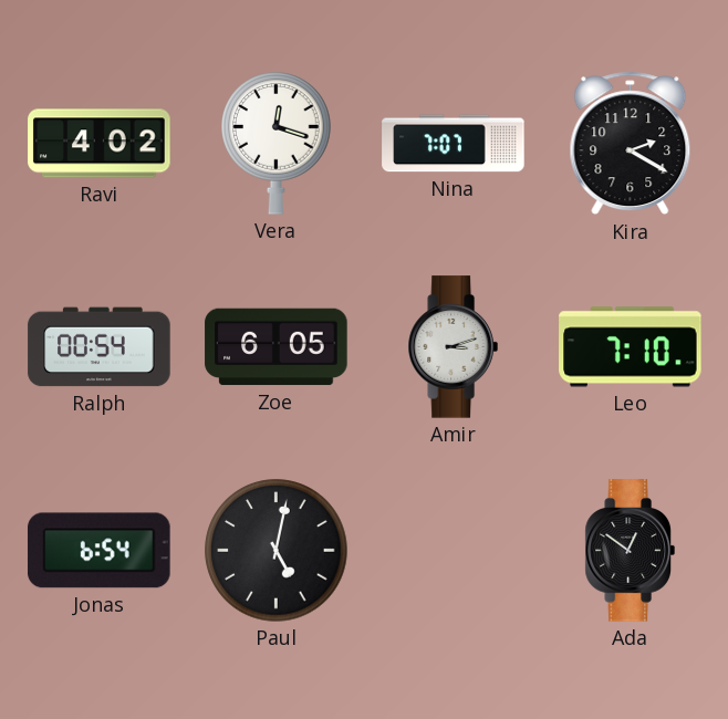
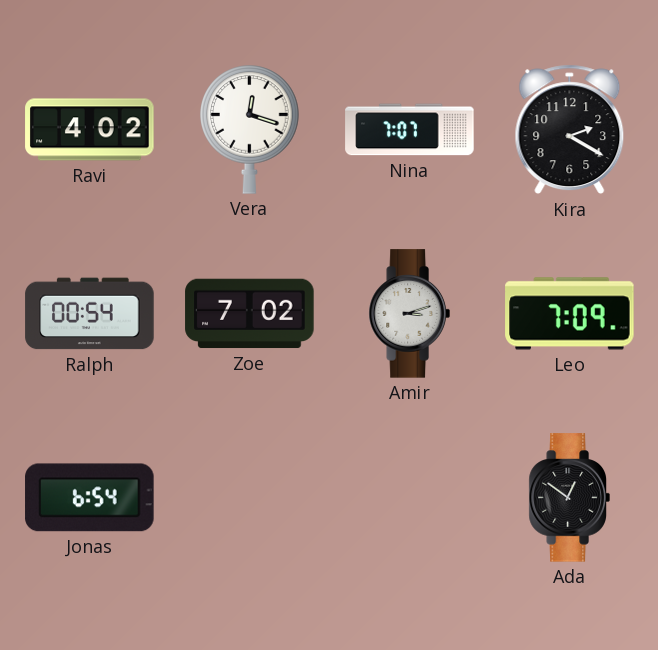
Zoe: 6:05 -> 7:02
Leo: 7:10 -> 7:09
Paul: 5:02 -> none
